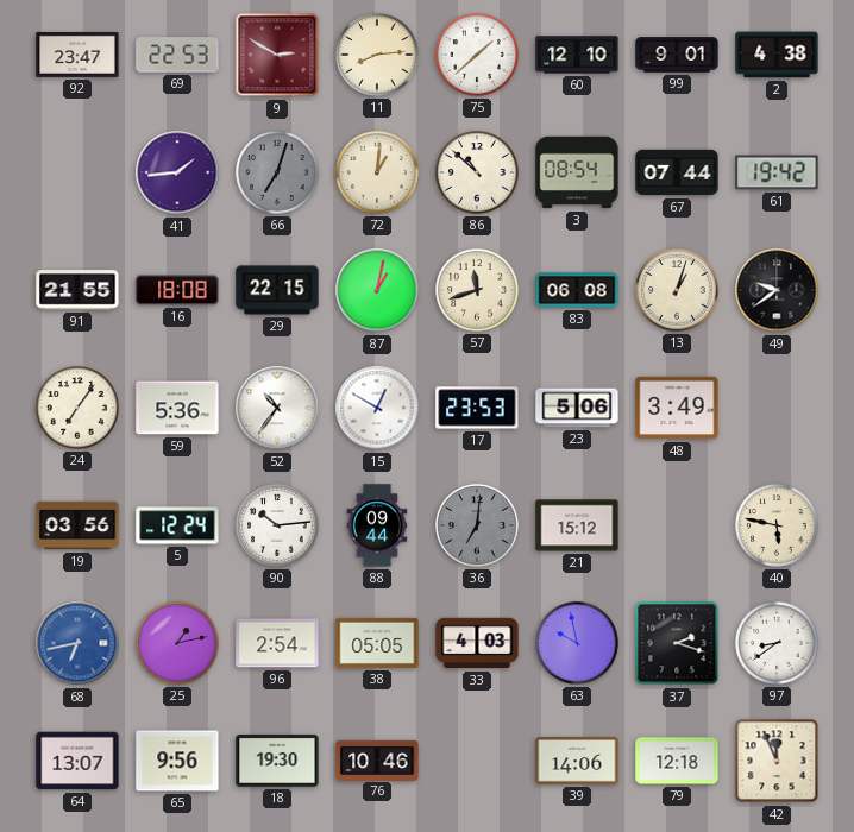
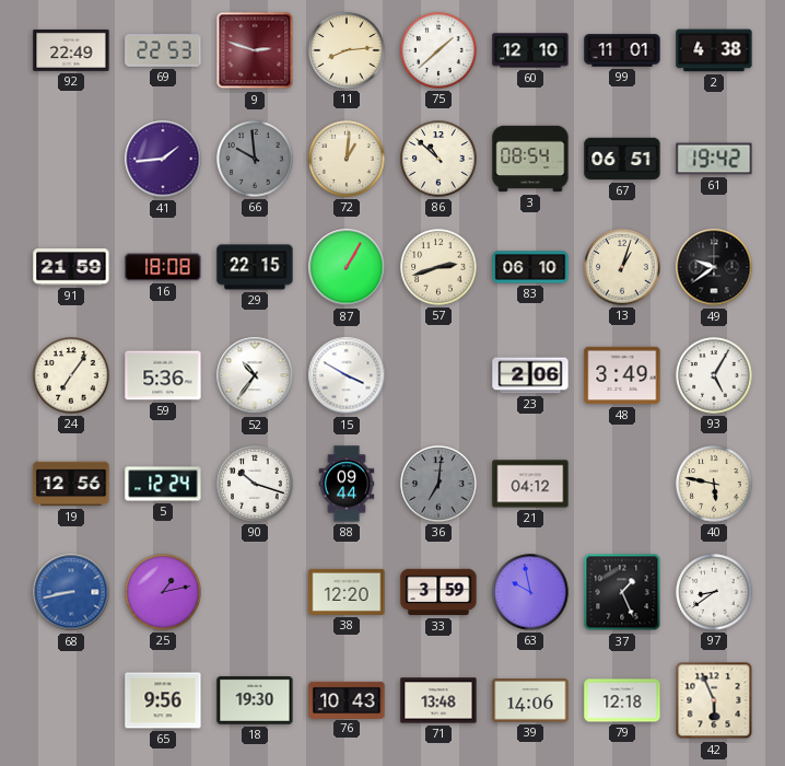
92: 23:47 -> 22:49
9: 2:50 -> 2:48
99: 9:01 -> 11:01
66: 7:03 -> 9:59
67: 07:44 -> 06:51
91: 21:55 -> 21:59
87: 1:02 -> 1:05
57: 11:42 -> 2:42
83: 06:08 -> 06:10
15: 12:50 -> 3:50
17: 23:53 -> none
23: 5:06 -> 2:06
93: none -> 5:05
19: 03:56 -> 12:56
90: 10:14 -> 10:18
21: 15:12 -> 04:12
68: 6:43 -> 8:43
96: 2:54 -> none
38: 05:05 -> 12:20
33: 4:03 -> 3:59
37: 2:18 -> 1:26
64: 13:07 -> none
76: 10:46 -> 10:43
71: none -> 13:48
42: 11:56 -> 5:56
